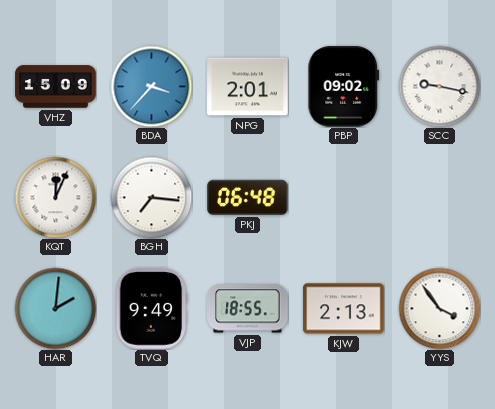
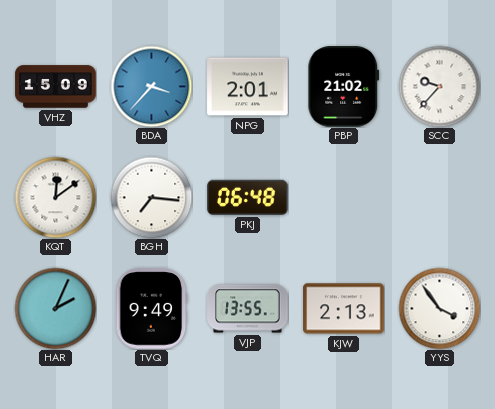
PBP: 09:02 -> 21:02
SCC: 9:17 -> 9:37
KQT: 12:04 -> 12:09
HAR: 2:01 -> 2:04
VJP: 18:55 -> 13:55
